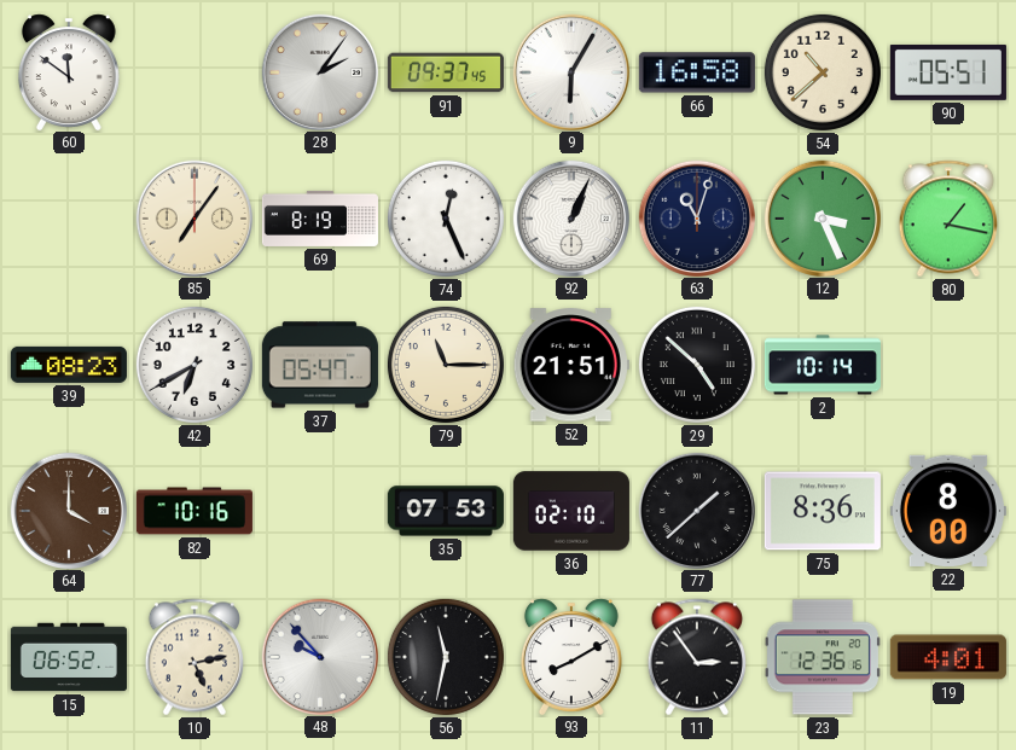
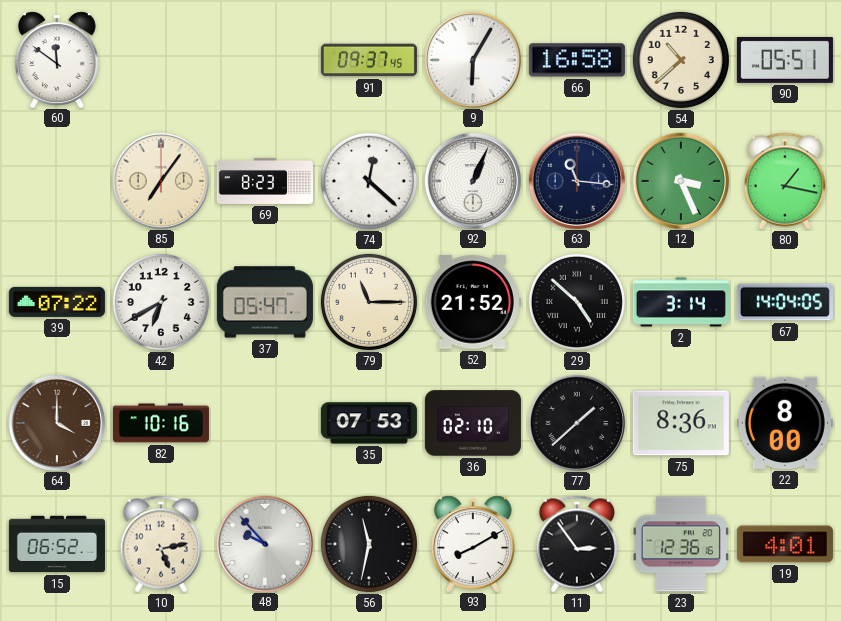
28: 2:06 -> none
69: 8:19 -> 8:23
74: 12:26 -> 12:22
63: 11:03 -> 11:16
39: 08:23 -> 07:22
52: 21:51 -> 21:52
2: 10:14 -> 3:14
67: none -> 14:04
